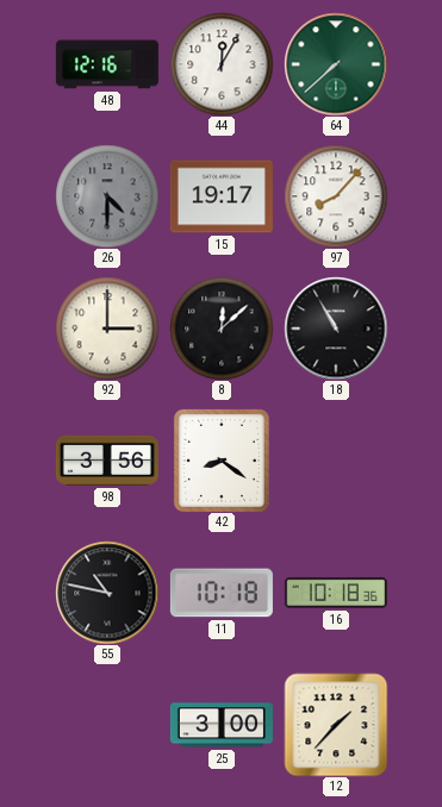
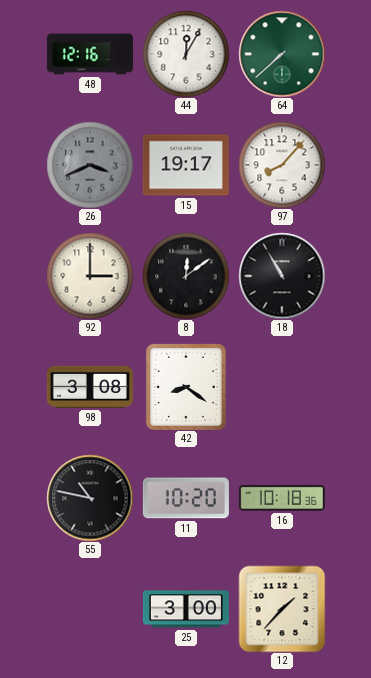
26: 4:30 -> 3:41
8: 12:08 -> 12:09
98: 3:56 -> 3:08
11: 10:18 -> 10:20
